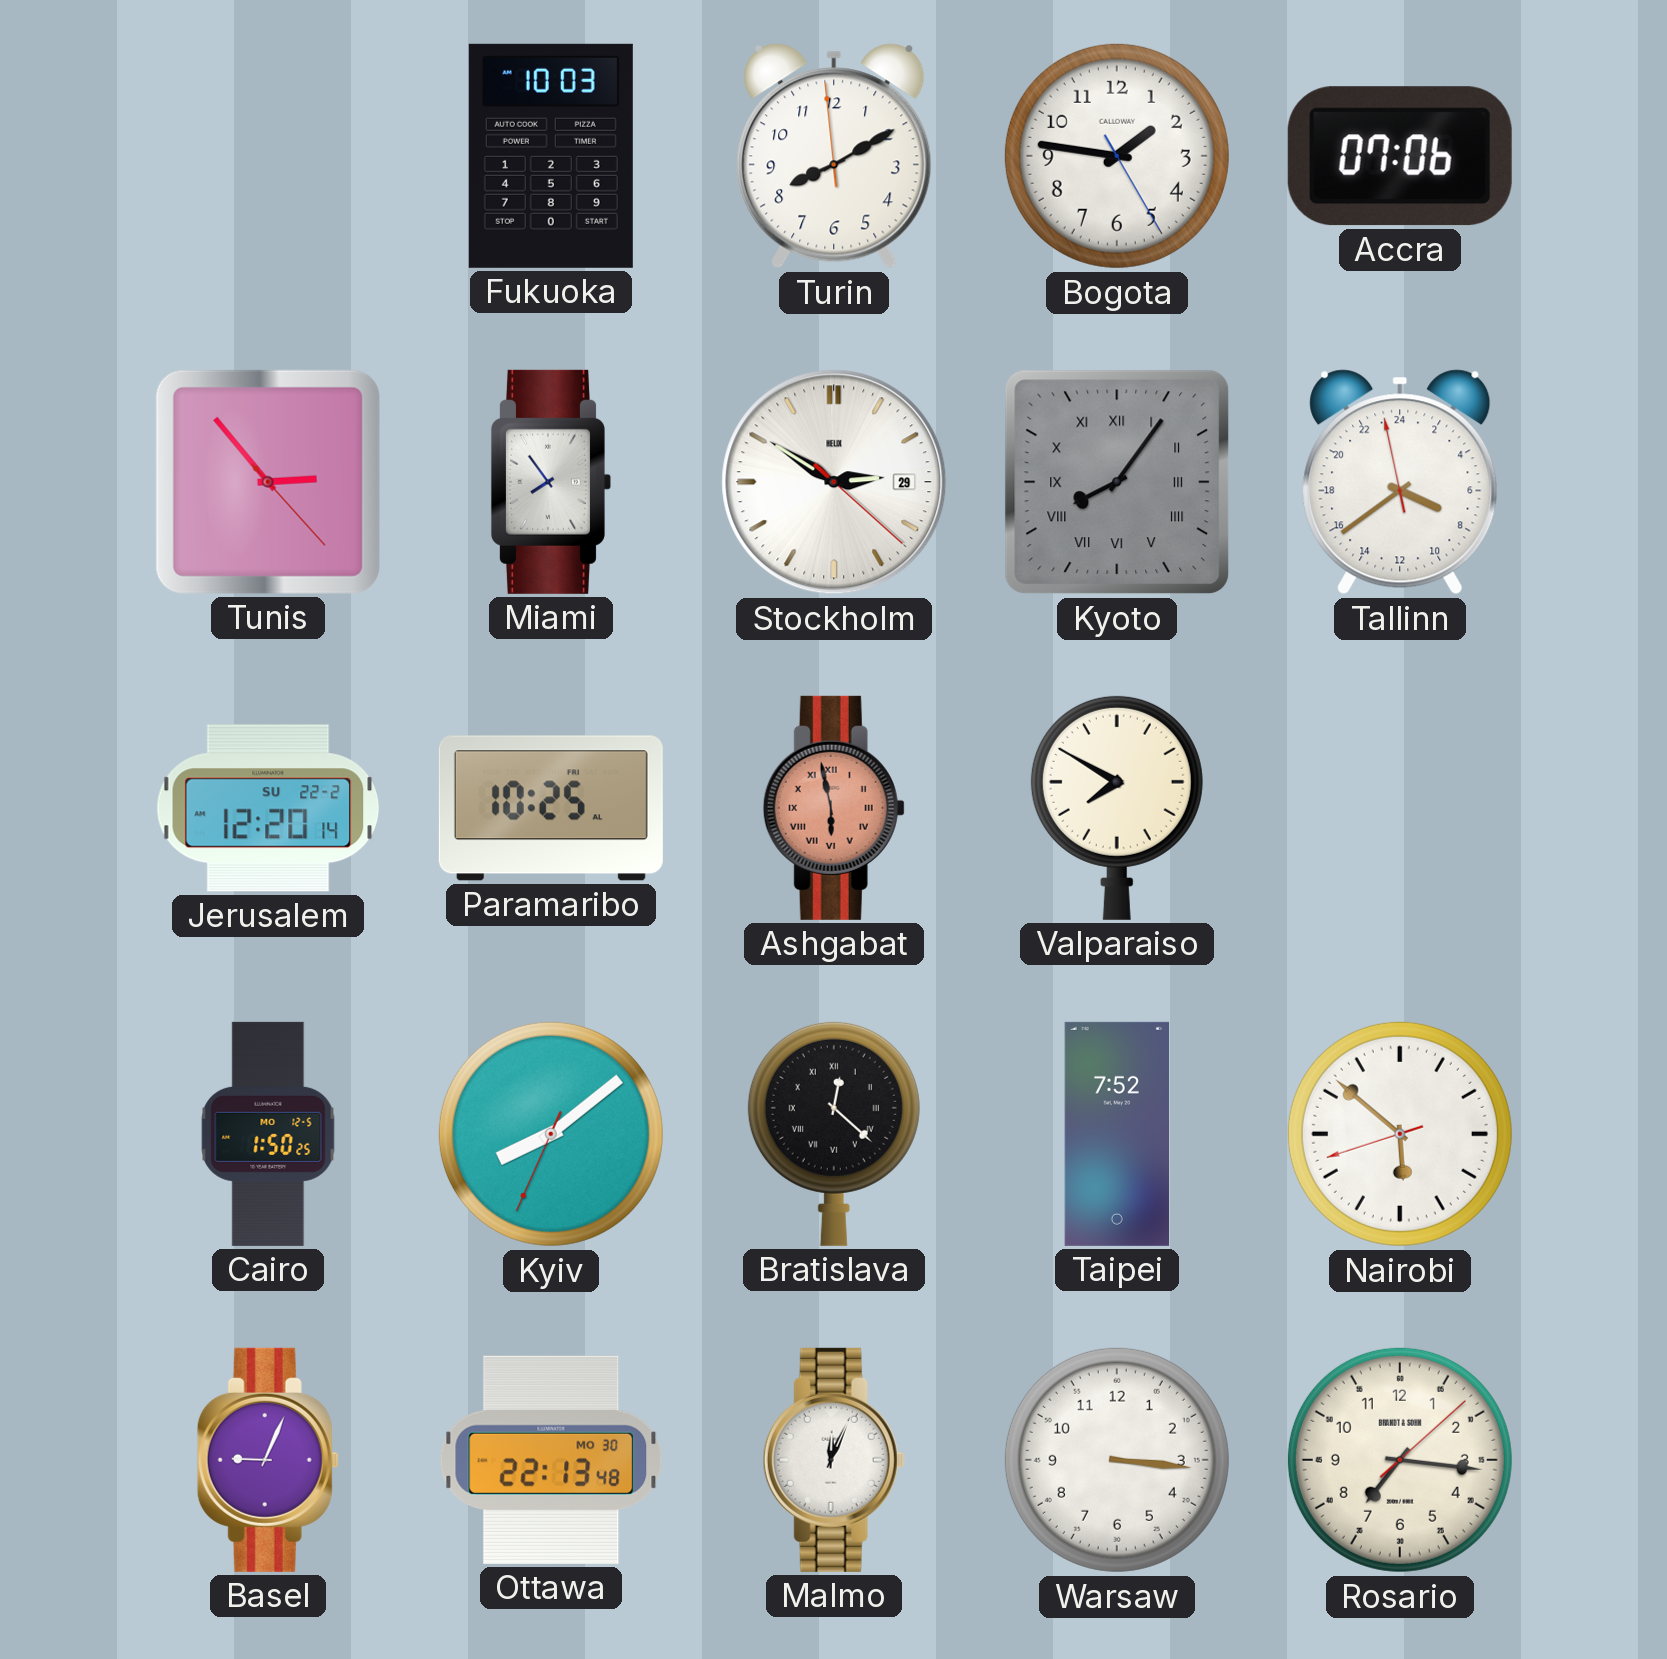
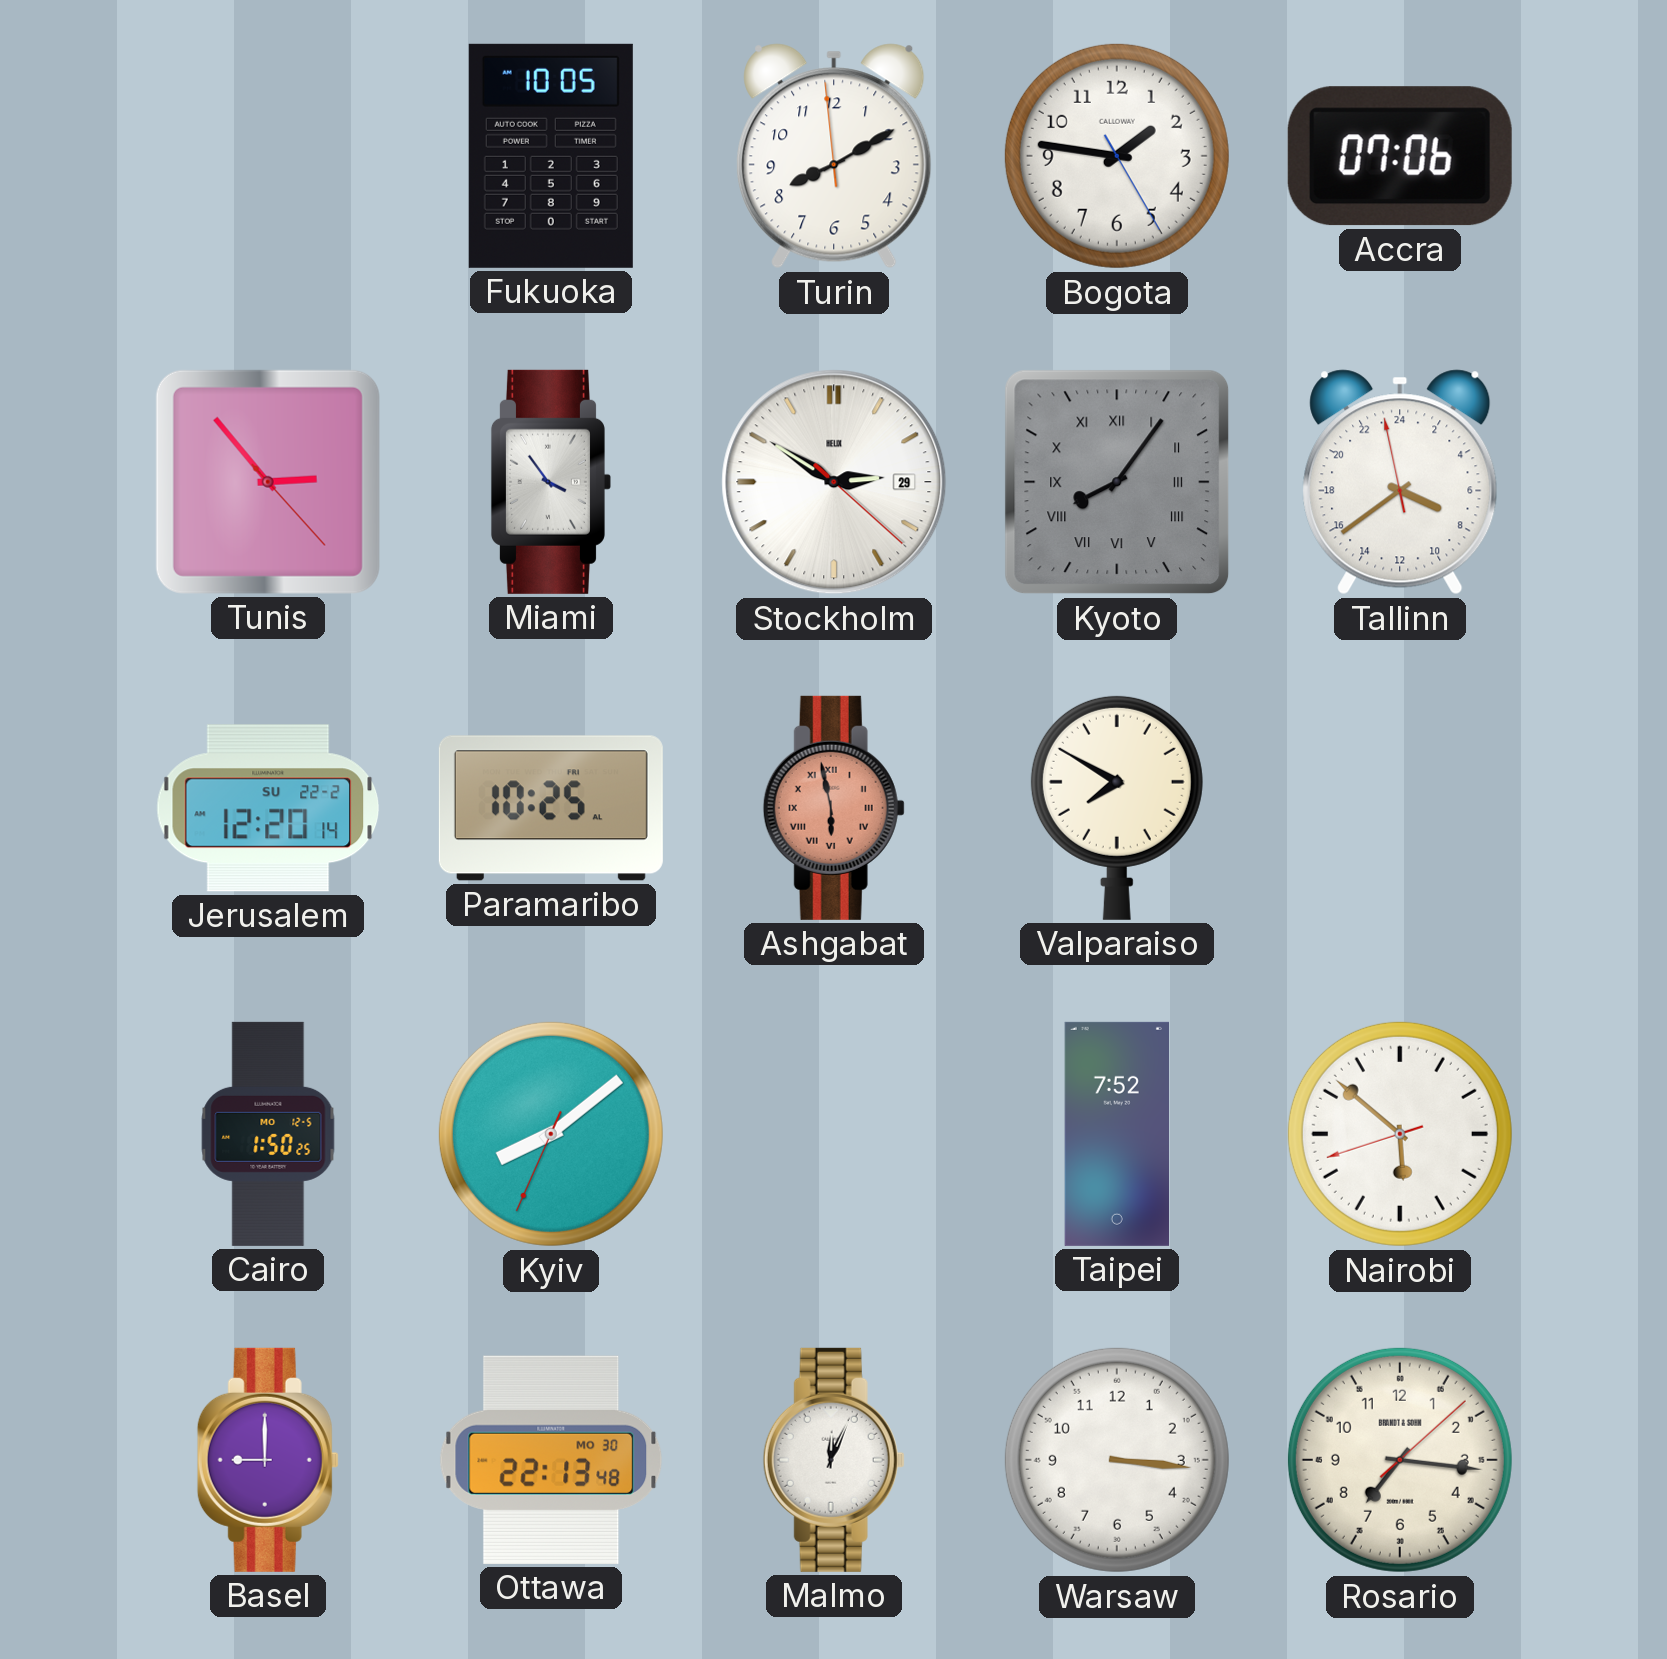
Fukuoka: 10:03 -> 10:05
Miami: 7:54 -> 3:54
Bratislava: 12:22 -> none
Basel: 9:04 -> 9:00
